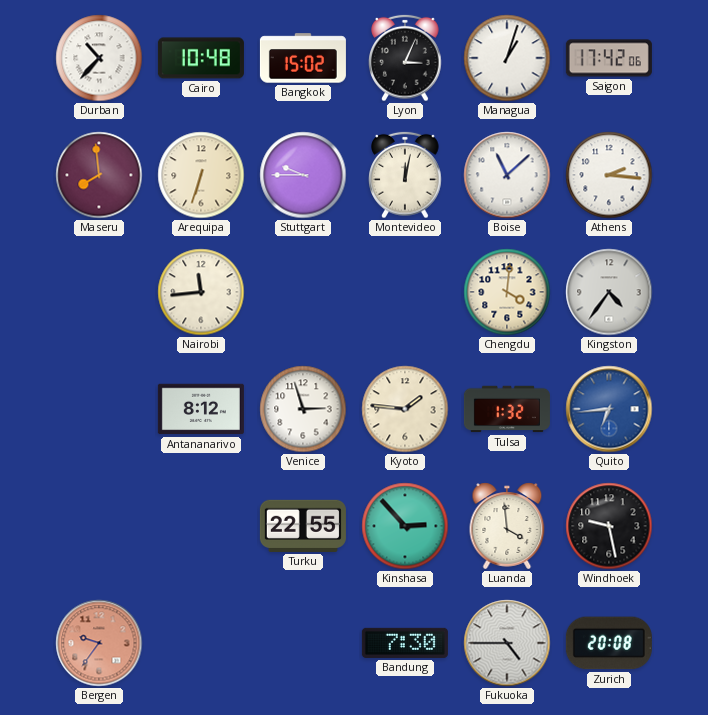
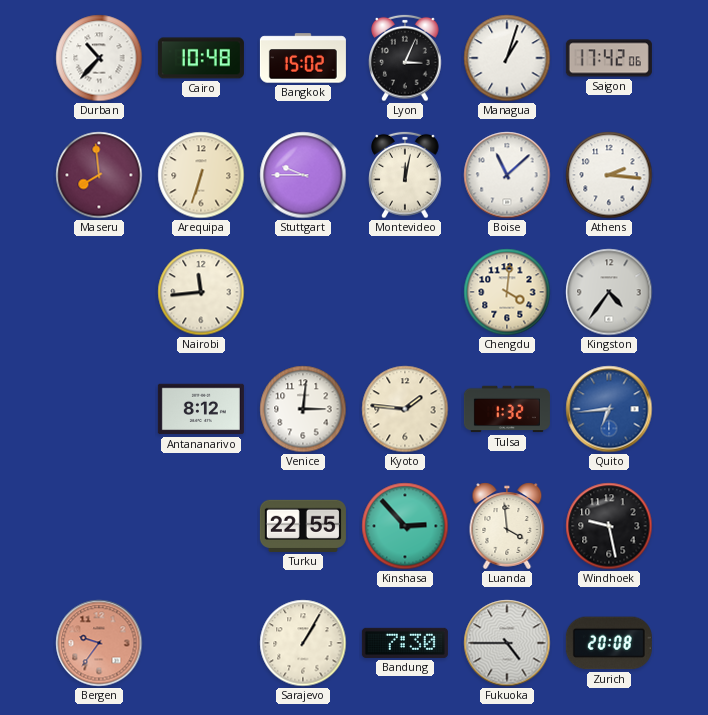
Venice: 2:57 -> 3:01
Sarajevo: none -> 1:05
